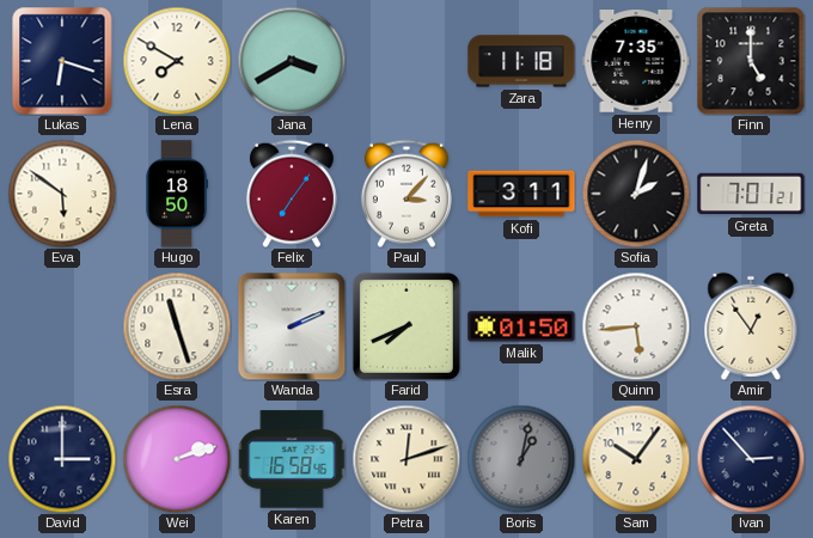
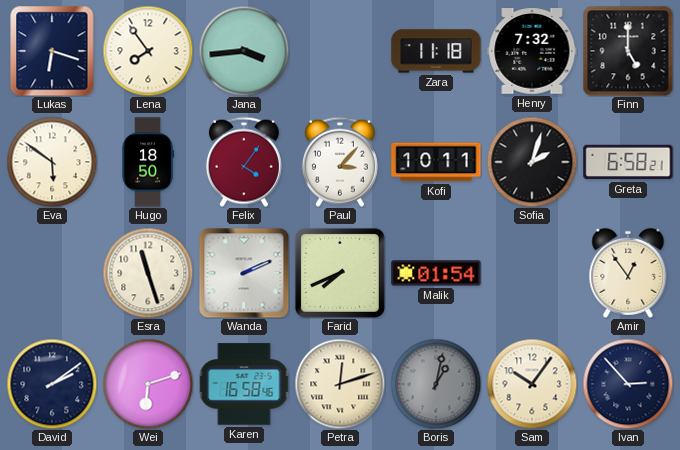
Lena: 7:50 -> 7:54
Jana: 3:40 -> 3:44
Henry: 7:35 -> 7:32
Felix: 7:06 -> 4:06
Kofi: 3:11 -> 10:11
Greta: 7:01 -> 6:58
Malik: 01:50 -> 01:54
Quinn: 5:44 -> none
David: 3:00 -> 2:09
Wei: 2:12 -> 6:12
